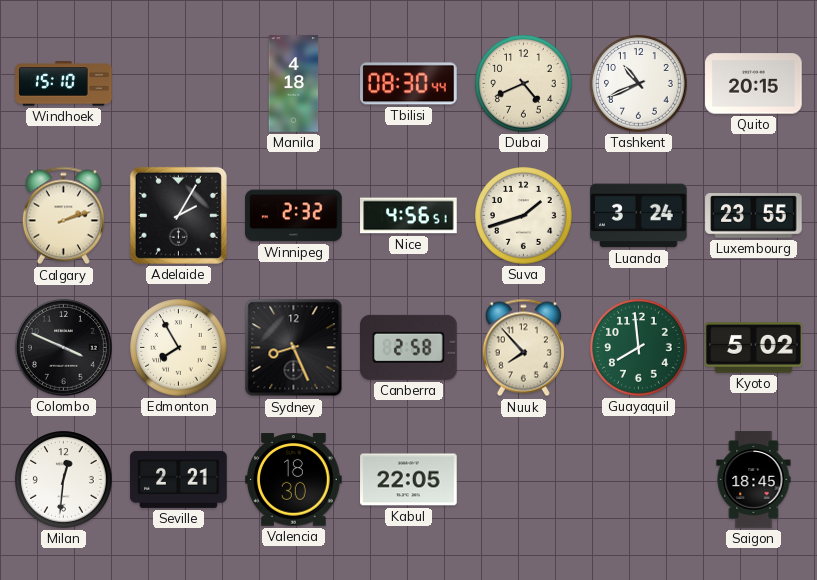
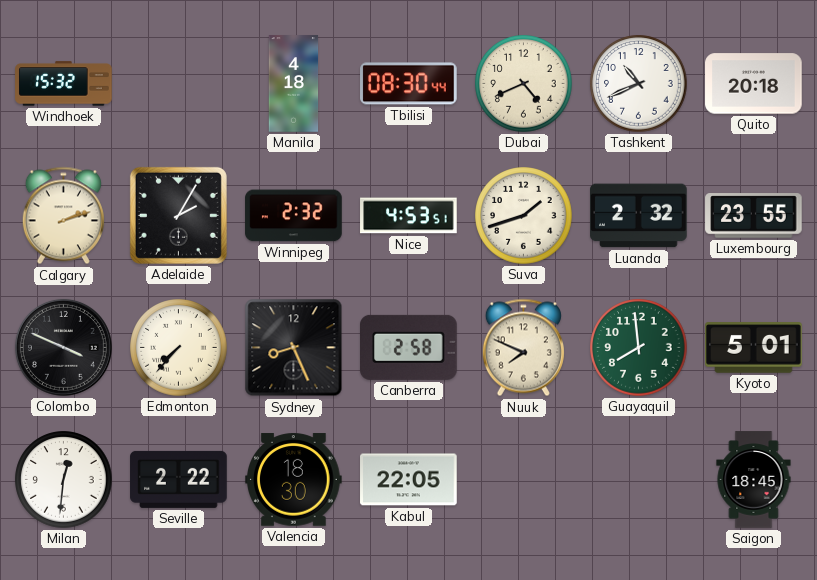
Windhoek: 15:10 -> 15:32
Quito: 20:15 -> 20:18
Nice: 4:56 -> 4:53
Luanda: 3:24 -> 2:32
Edmonton: 7:55 -> 7:37
Nuuk: 7:53 -> 7:49
Kyoto: 5:02 -> 5:01
Seville: 2:21 -> 2:22
